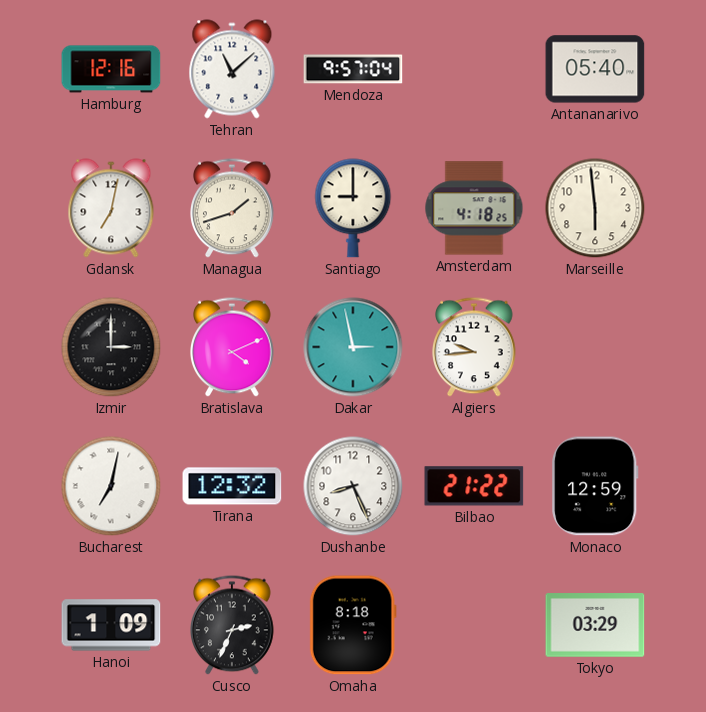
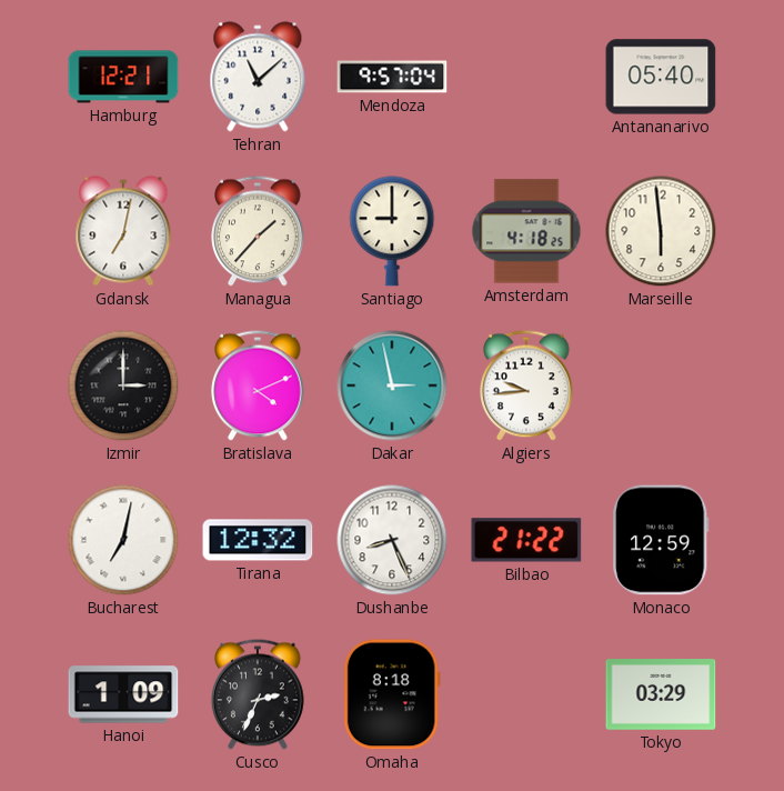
Hamburg: 12:16 -> 12:21
Managua: 1:42 -> 1:37
